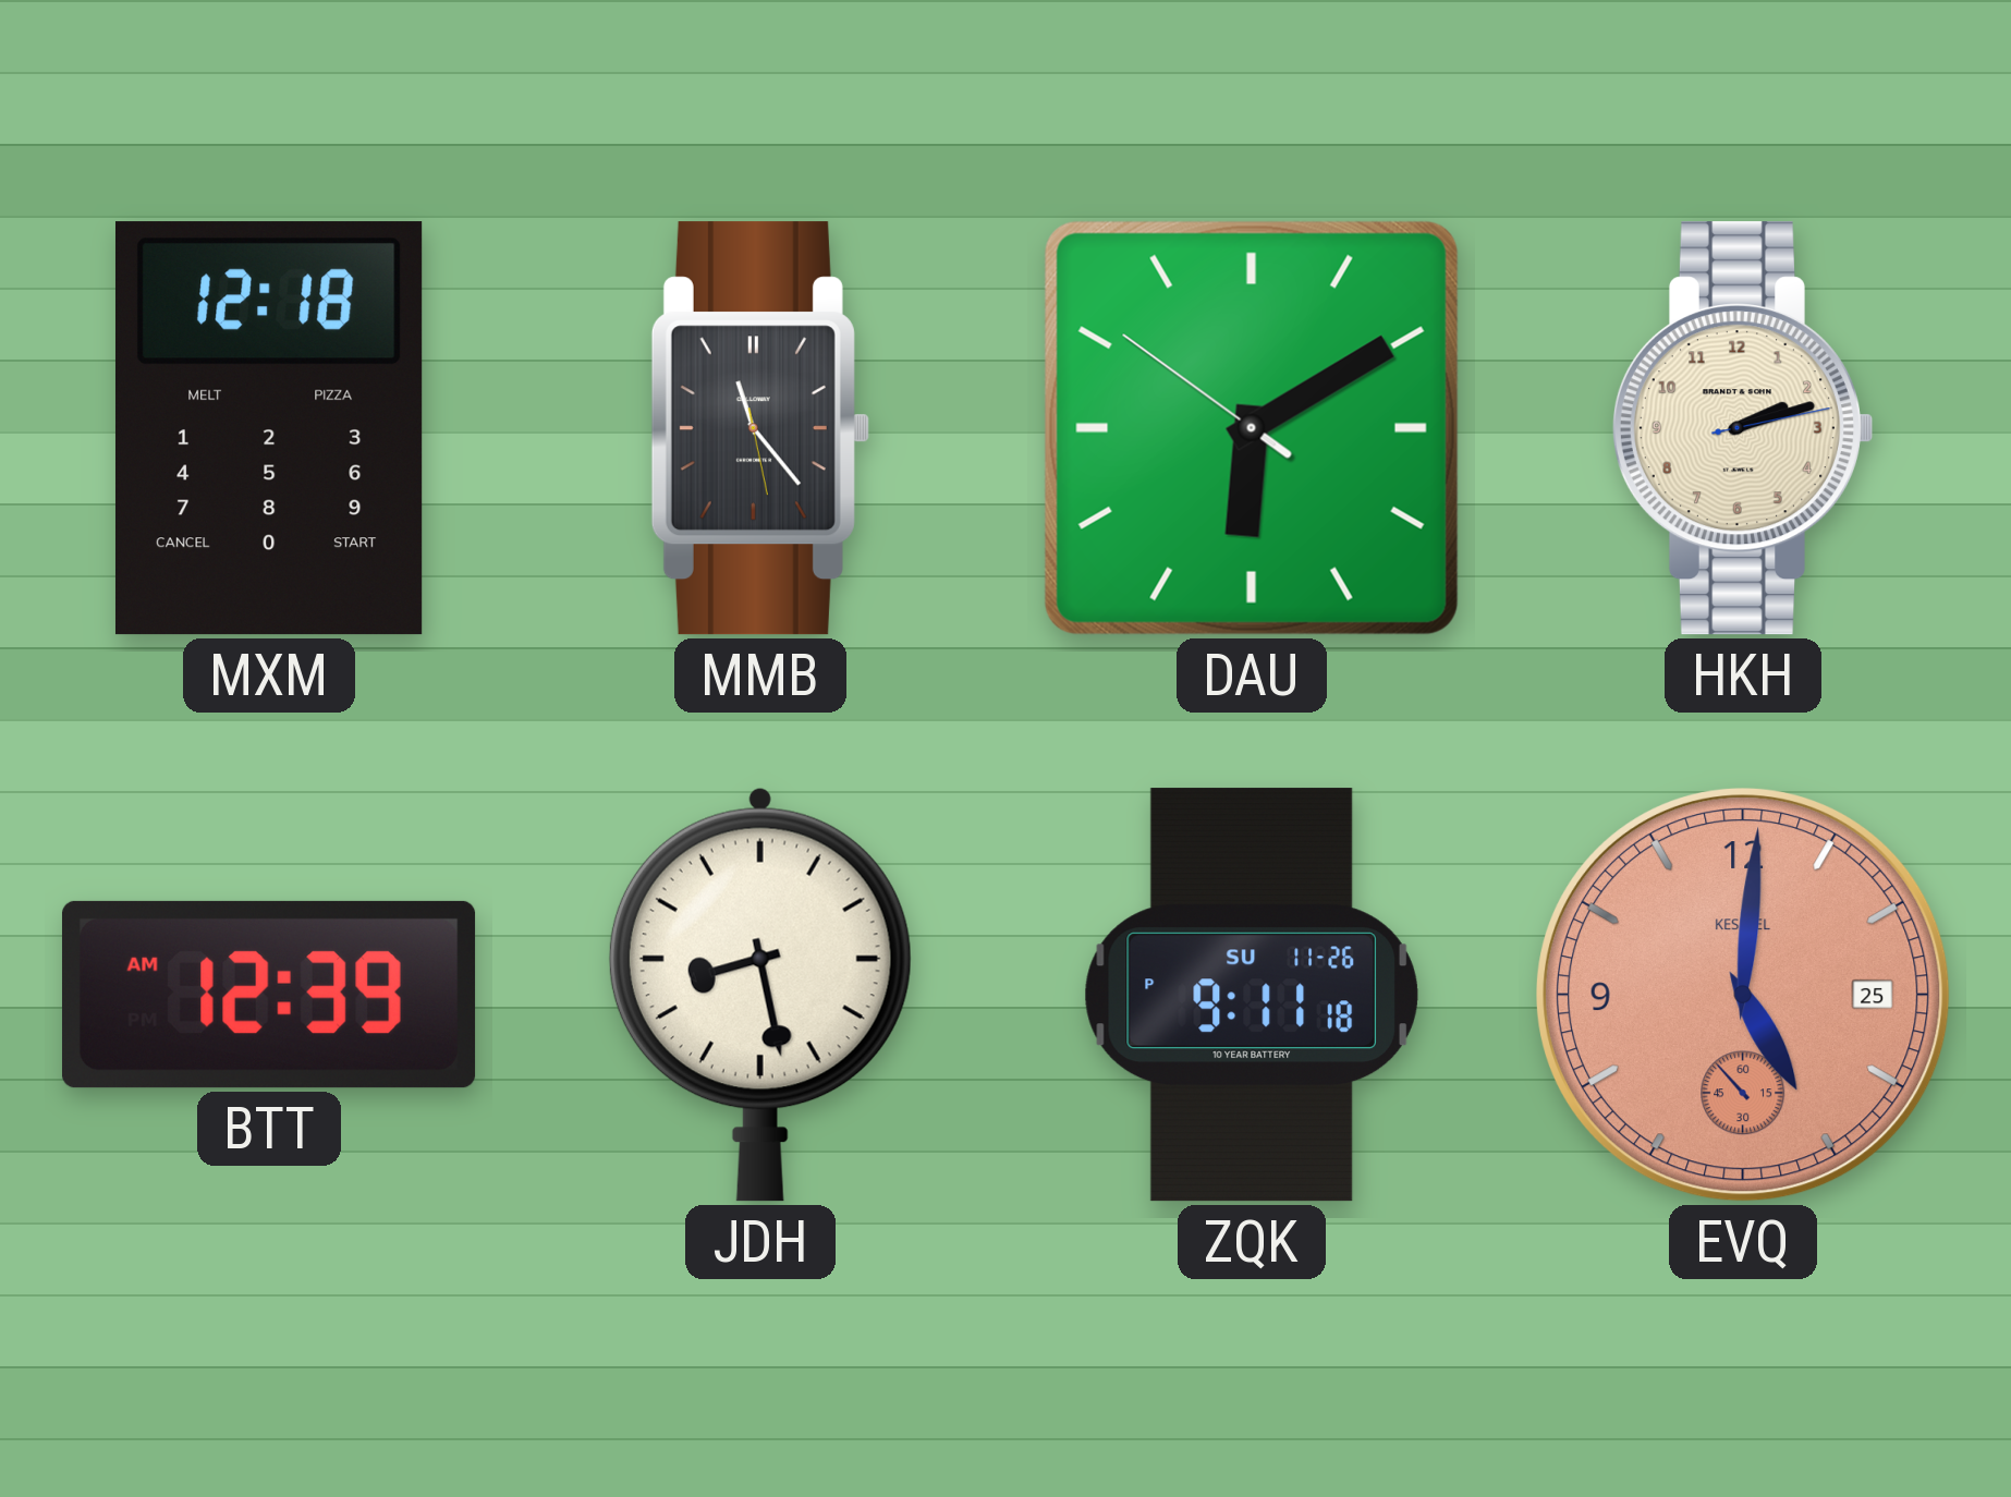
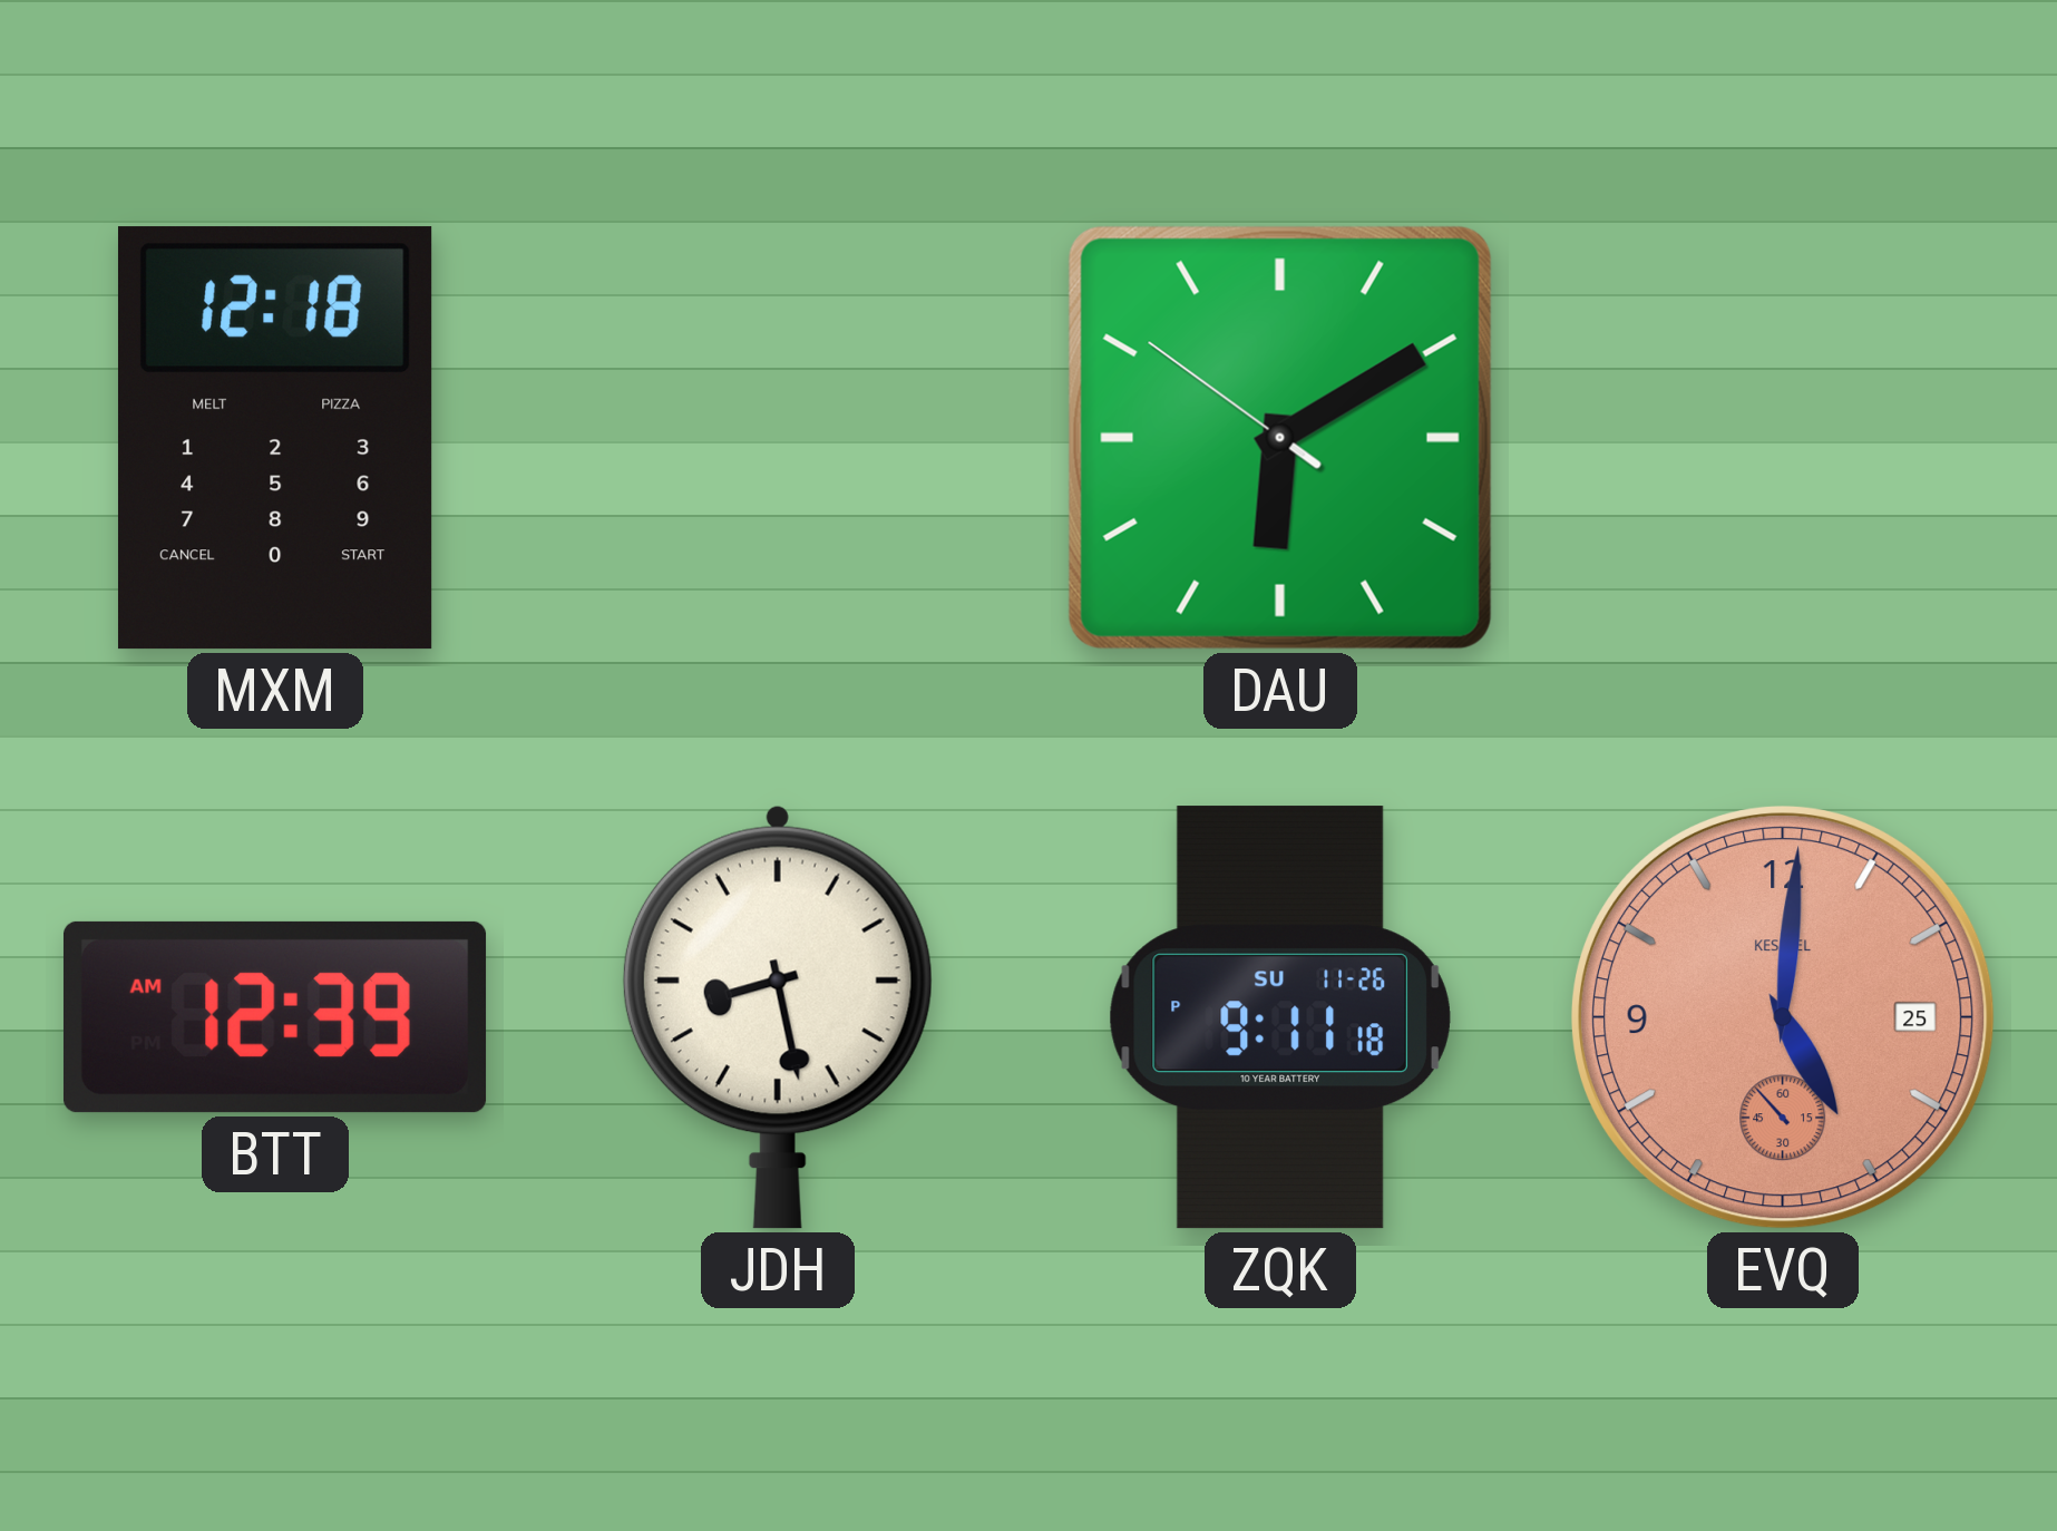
MMB: 11:23 -> none
HKH: 2:12 -> none
